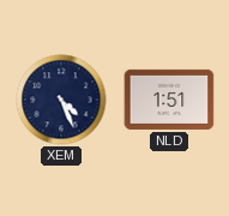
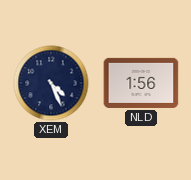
NLD: 1:51 -> 1:56
